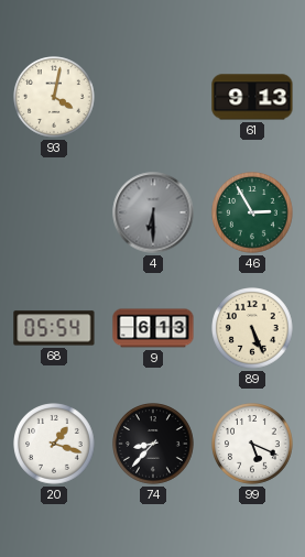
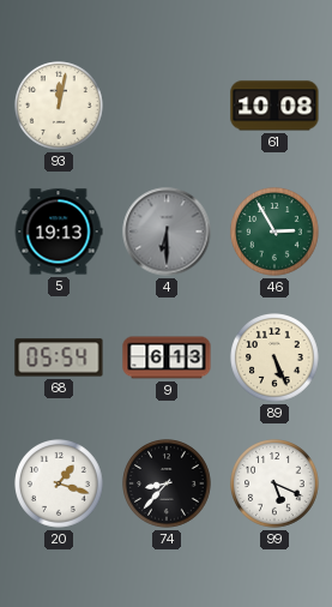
93: 4:02 -> 12:02
61: 9:13 -> 10:08
5: none -> 19:13
